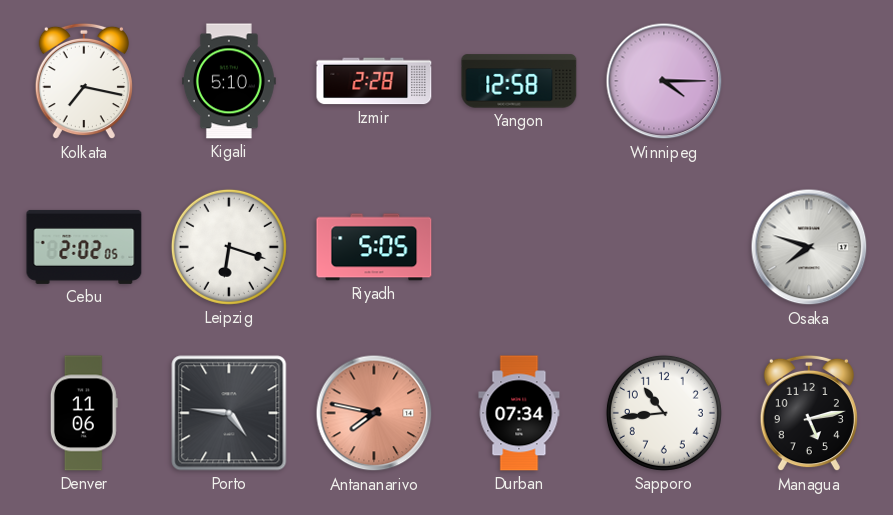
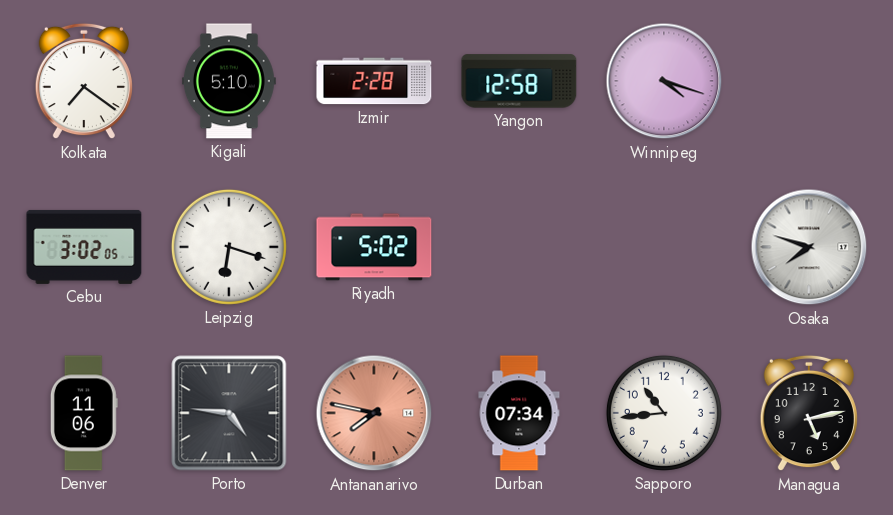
Kolkata: 7:17 -> 7:21
Winnipeg: 4:15 -> 4:18
Cebu: 2:02 -> 3:02
Riyadh: 5:05 -> 5:02
